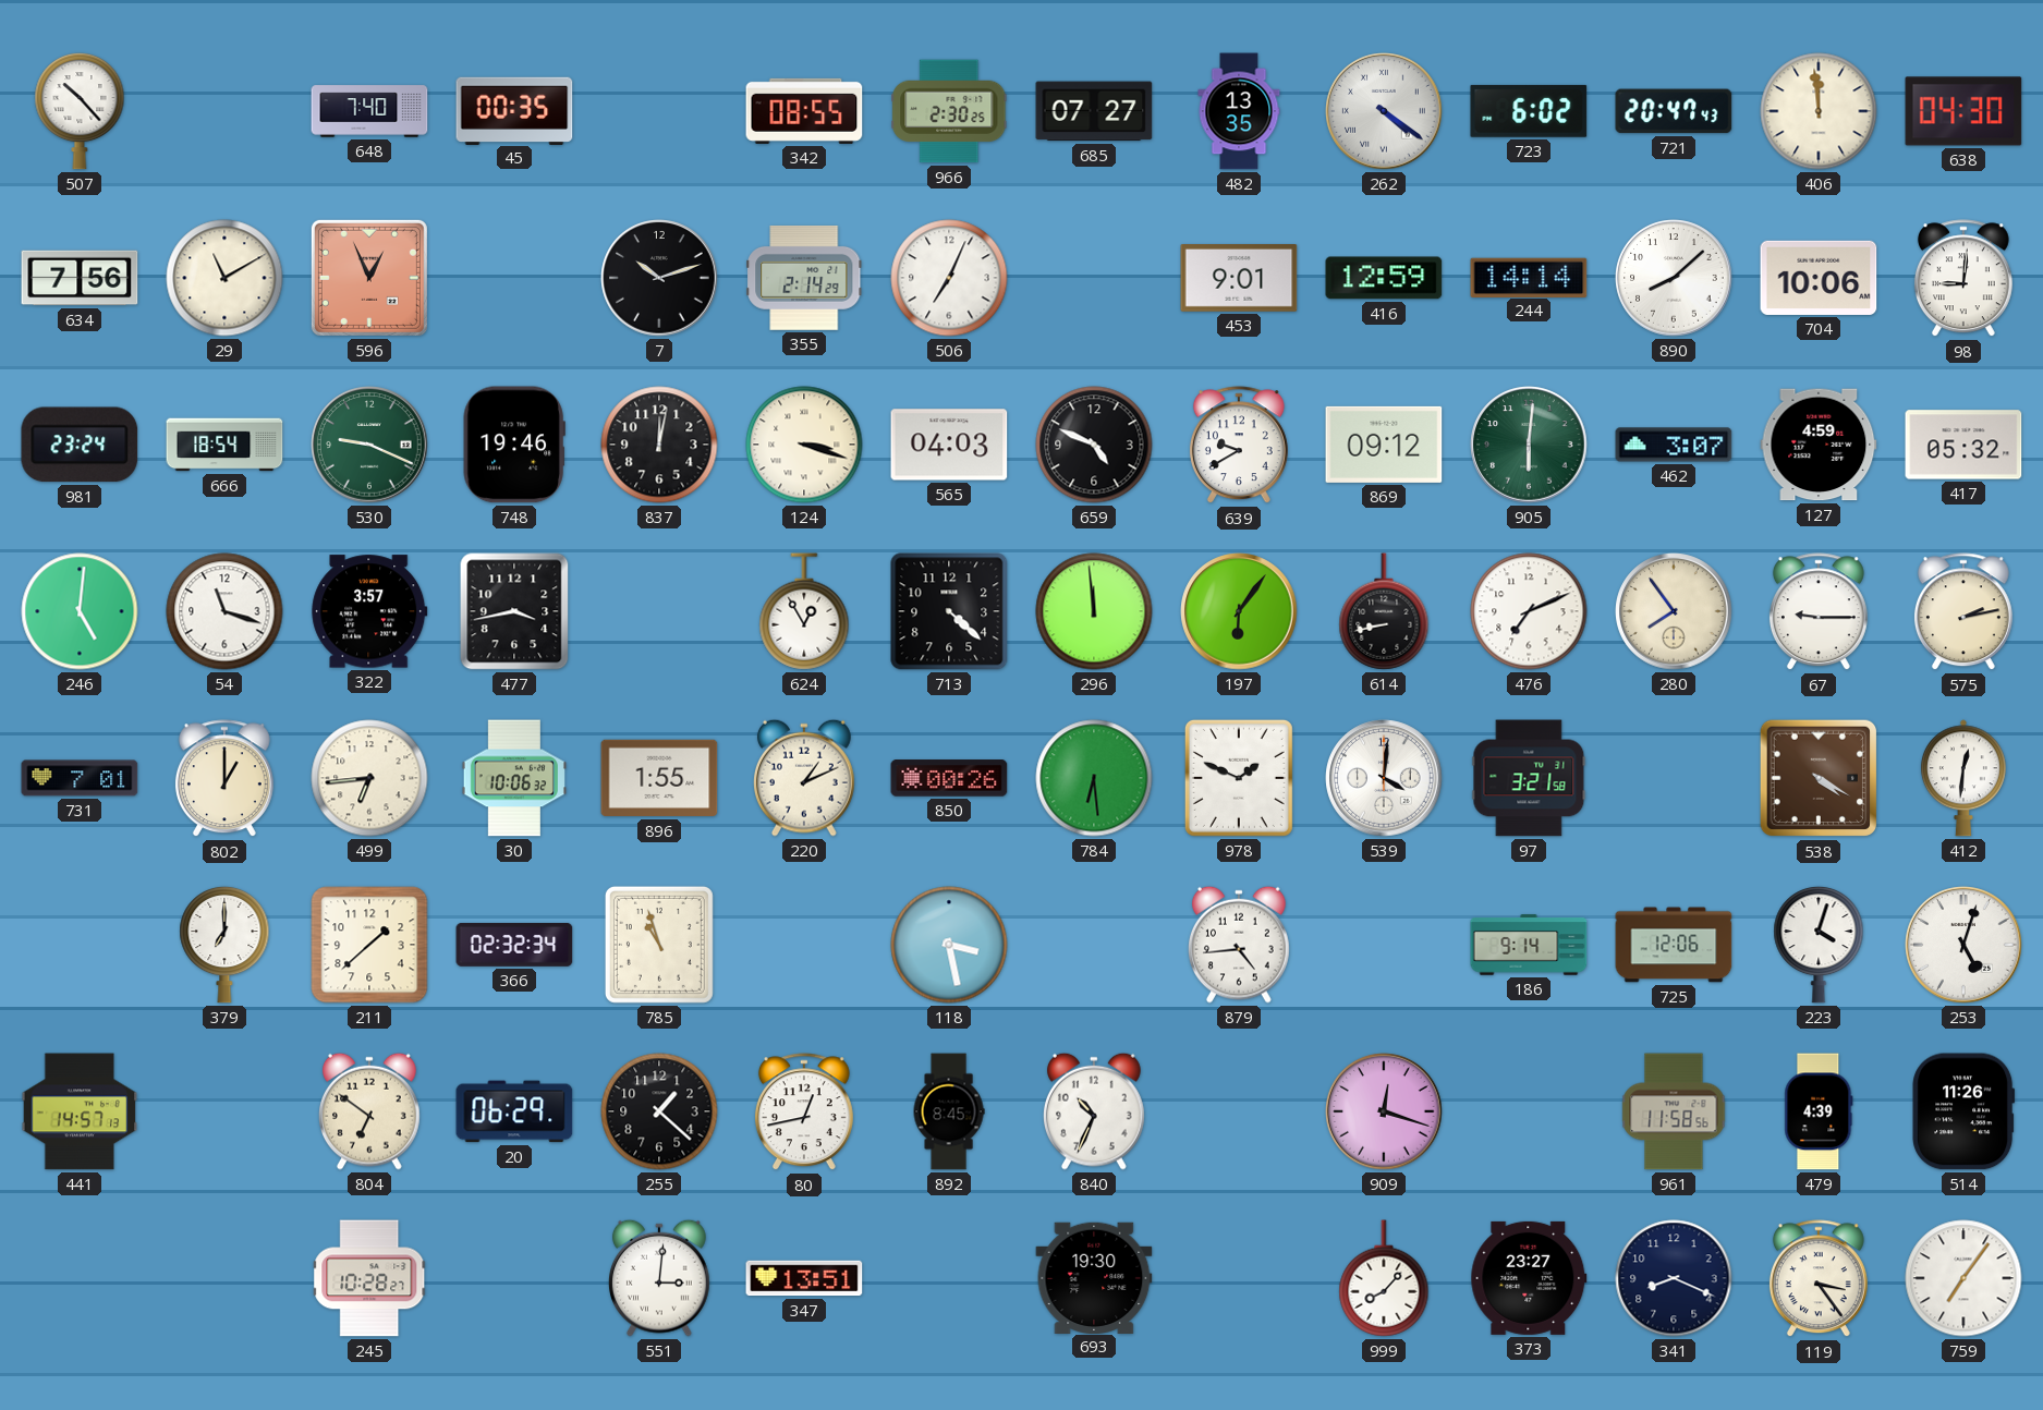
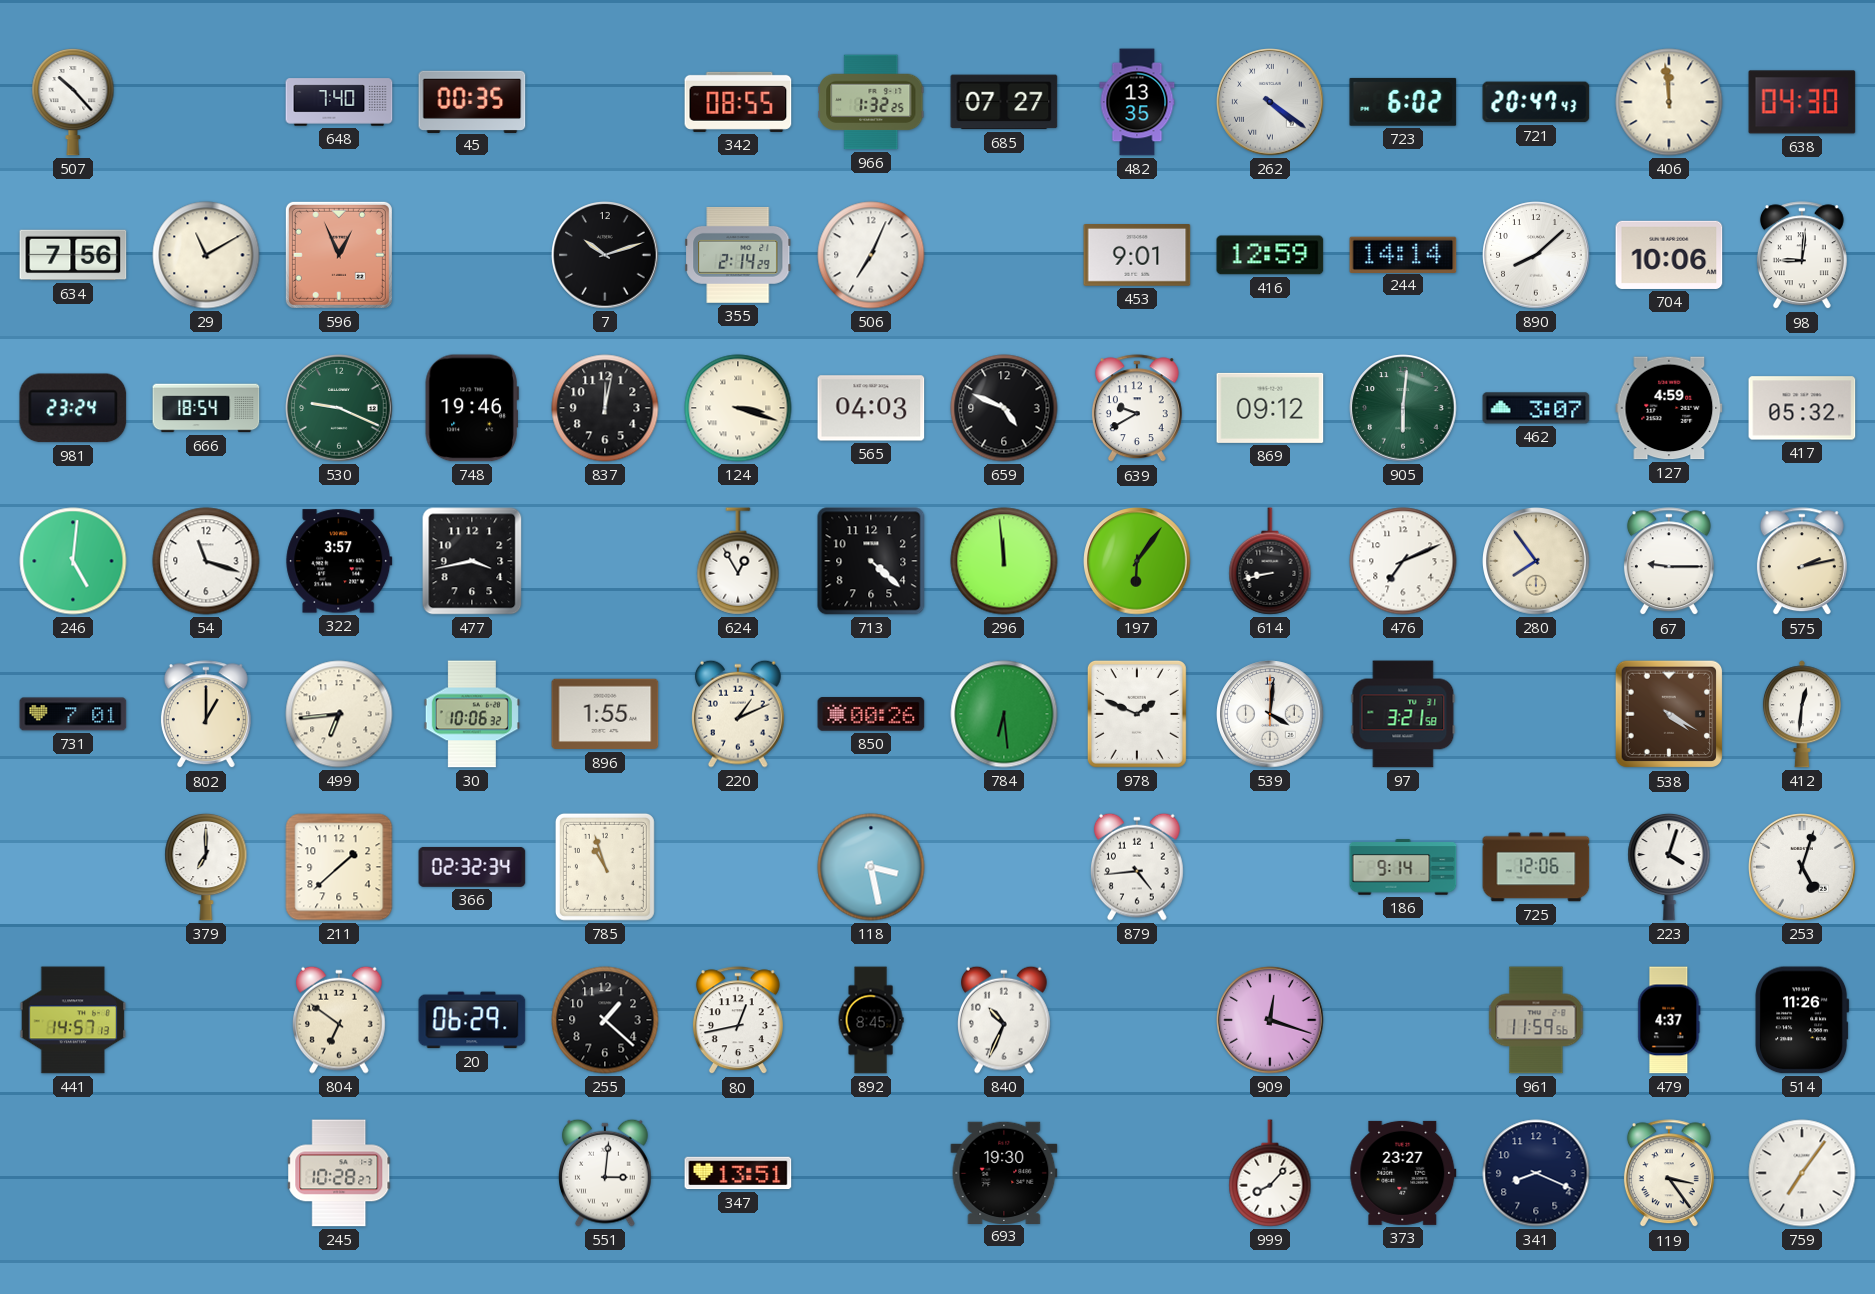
966: 2:30 -> 1:32
961: 11:58 -> 11:59
479: 4:39 -> 4:37
